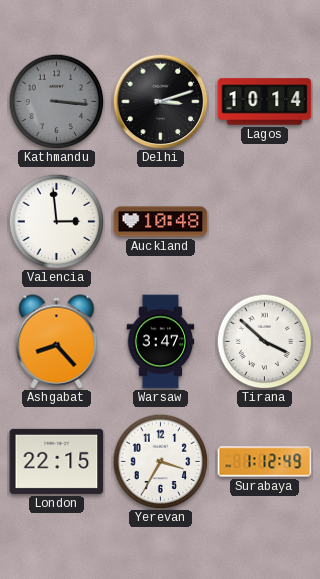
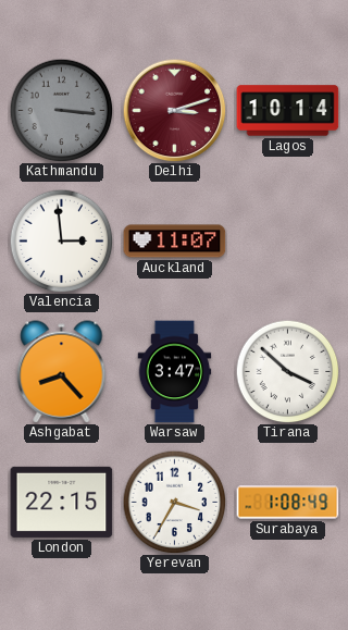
Delhi dial: black -> burgundy
Auckland: 10:48 -> 11:07
Surabaya: 1:12 -> 1:08
